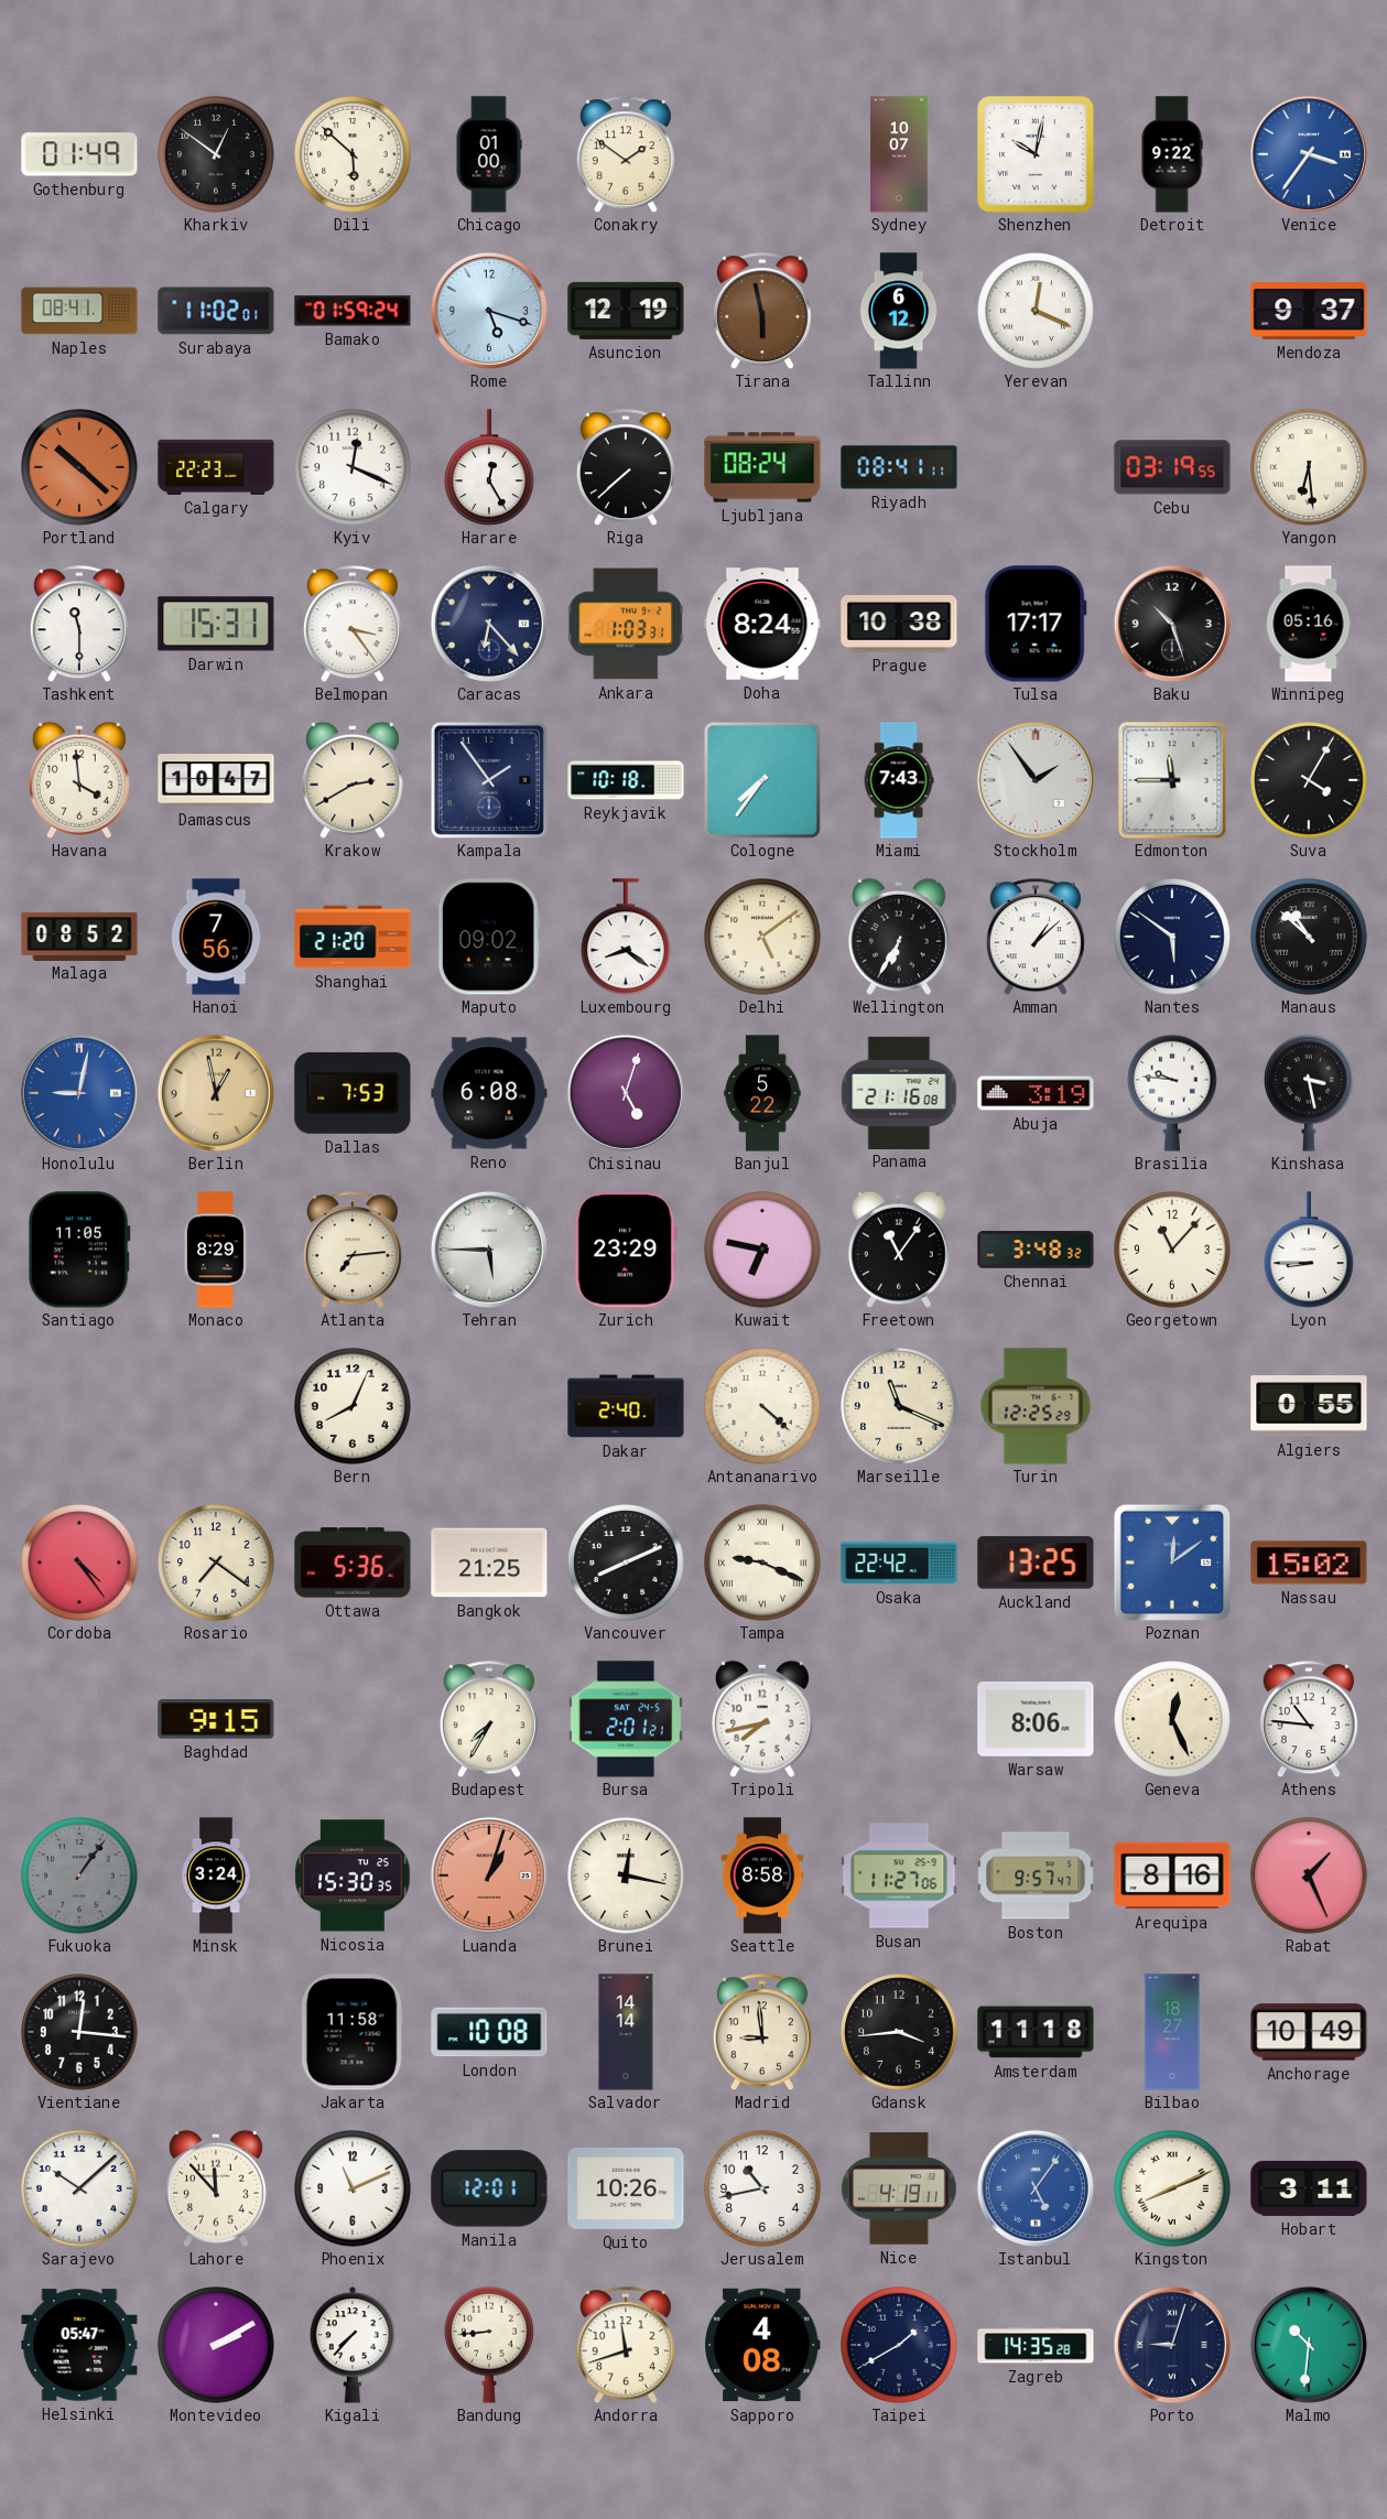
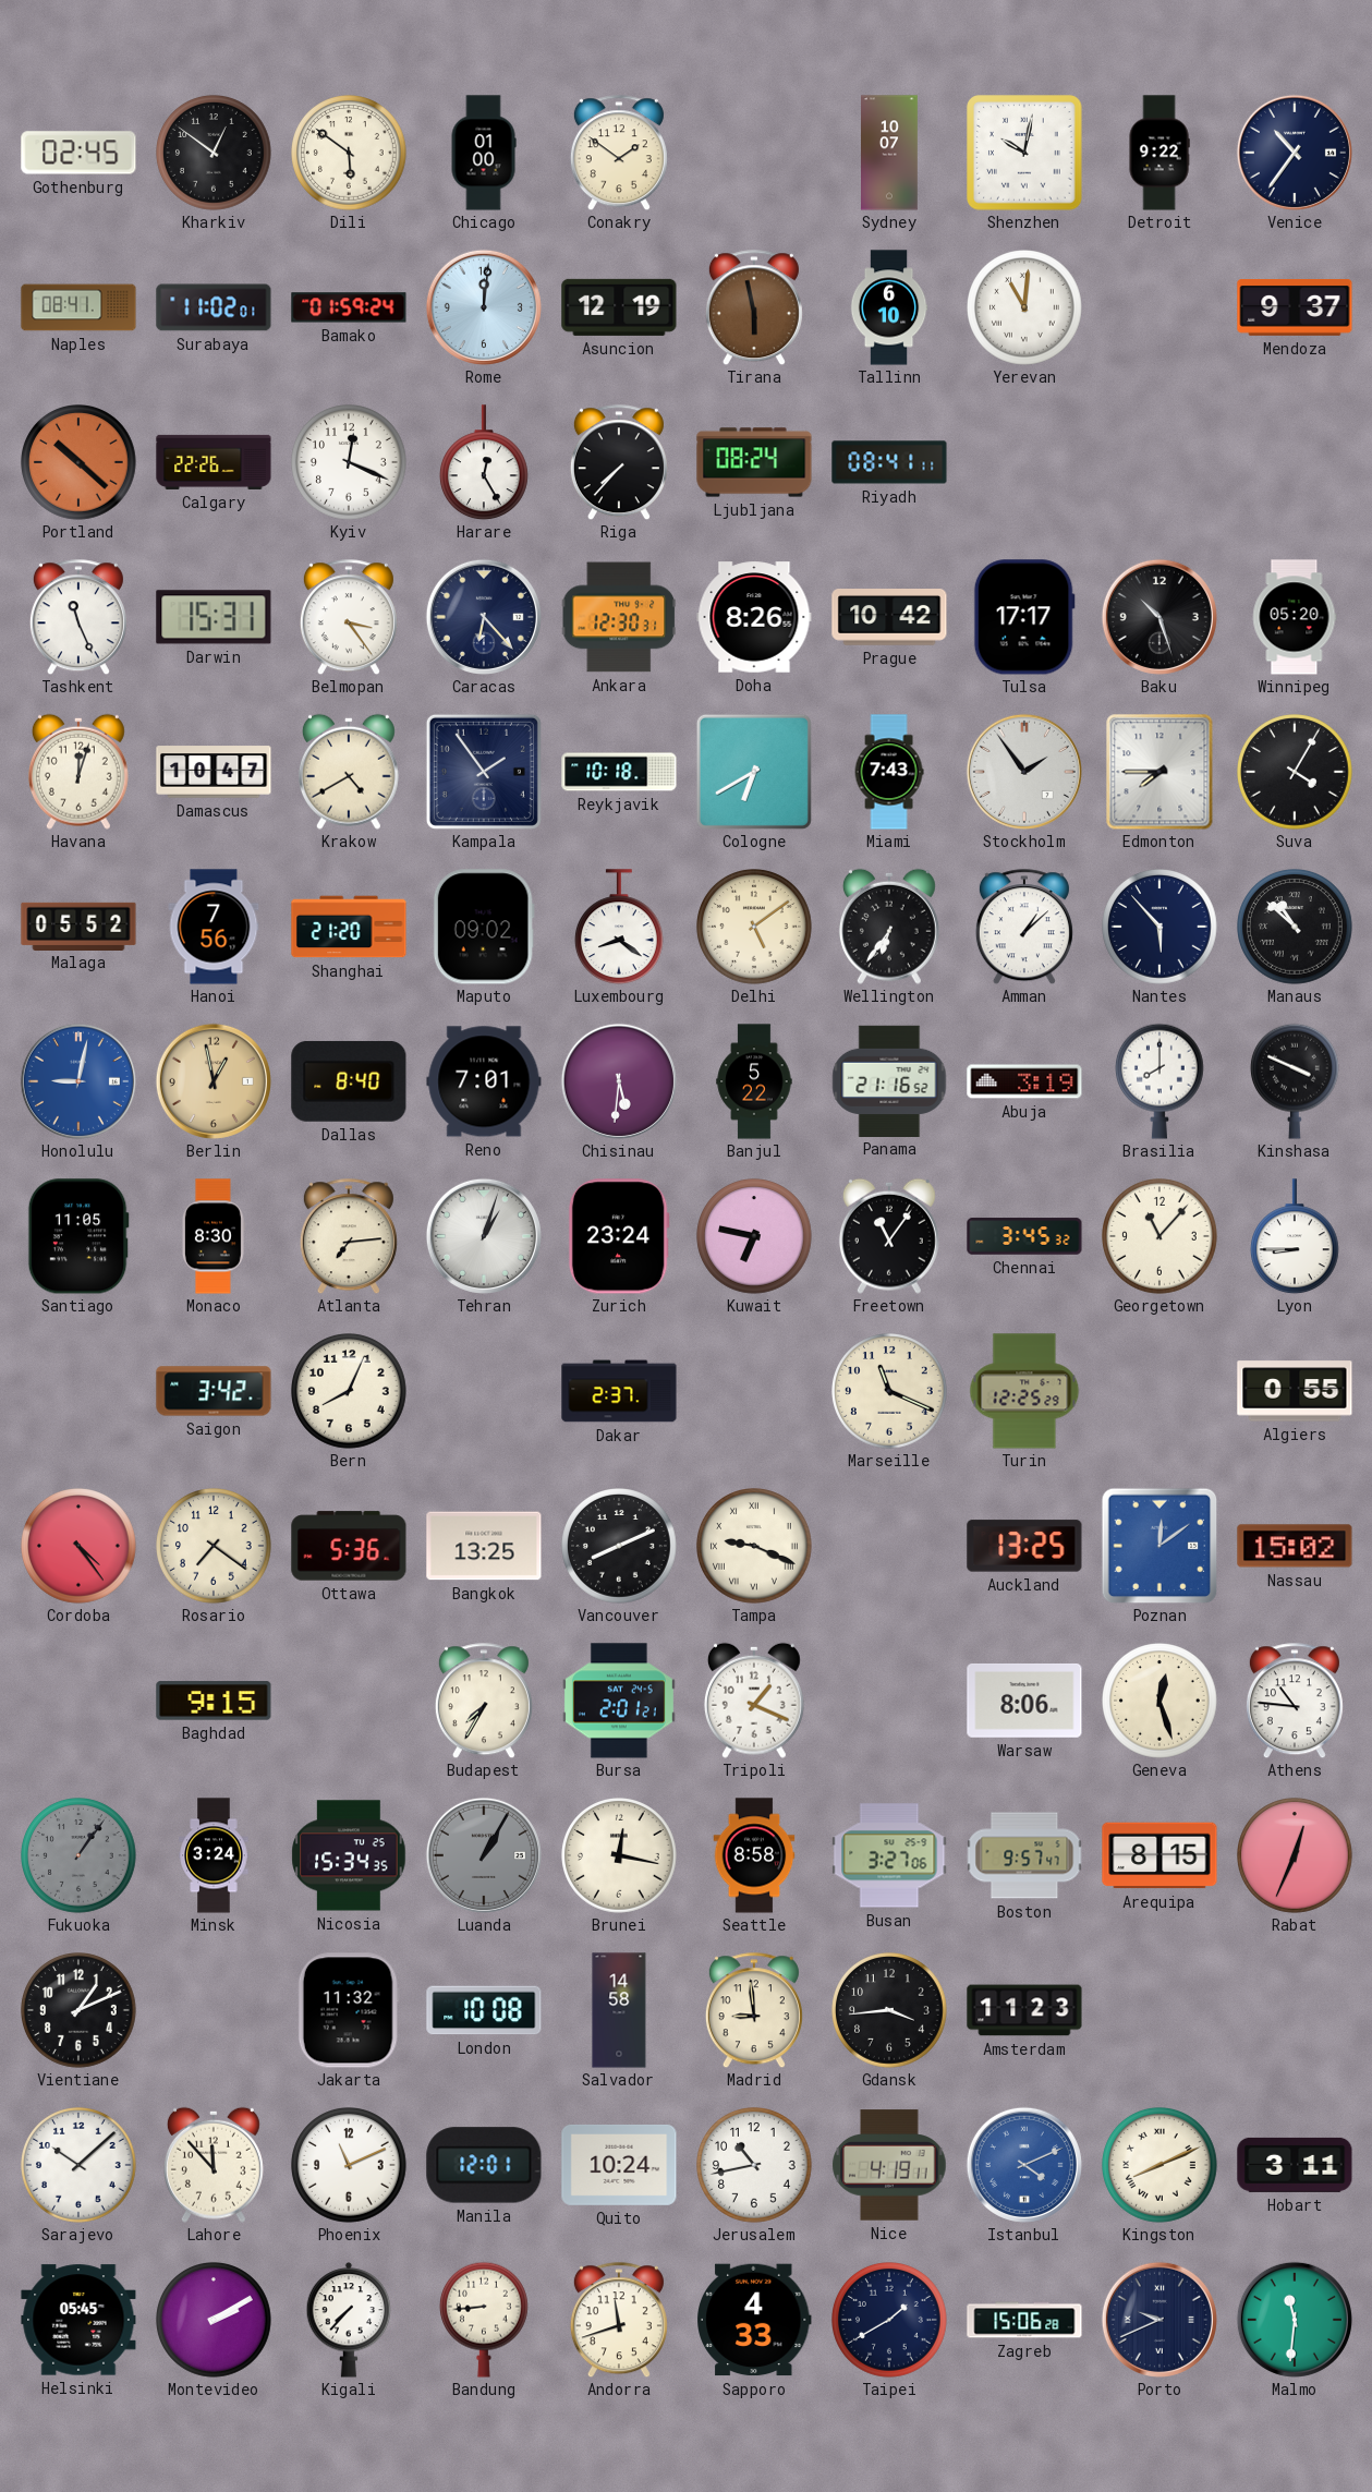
Gothenburg: 01:49 -> 02:45
Dili: 5:52 -> 5:51
Venice: 3:36 -> 10:36
Venice dial: blue -> navy
Rome: 5:18 -> 12:01
Tallinn: 6:12 -> 6:10
Yerevan: 12:19 -> 11:01
Calgary: 22:23 -> 22:26
Riga: 7:38 -> 7:37
Cebu: 03:19 -> none
Yangon: 6:29 -> none
Tashkent: 11:30 -> 11:26
Ankara: 1:03 -> 12:30
Doha: 8:24 -> 8:26
Prague: 10:38 -> 10:42
Winnipeg: 05:16 -> 05:20
Havana: 3:59 -> 12:03
Krakow: 2:40 -> 4:40
Cologne: 7:36 -> 6:40
Edmonton: 11:45 -> 7:45
Malaga: 08:52 -> 05:52
Wellington: 6:35 -> 6:36
Nantes: 5:51 -> 5:53
Dallas: 7:53 -> 8:40
Reno: 6:08 -> 7:01
Chisinau: 5:03 -> 5:31
Panama: 21:16:08 -> 21:16:52
Brasilia: 9:46 -> 8:00
Kinshasa: 3:28 -> 3:49
Monaco: 8:29 -> 8:30
Tehran: 5:45 -> 1:03
Zurich: 23:29 -> 23:24
Chennai: 3:48 -> 3:45
Saigon: none -> 3:42
Dakar: 2:40 -> 2:37
Antananarivo: 4:22 -> none
Bangkok: 21:25 -> 13:25
Osaka: 22:42 -> none
Tripoli: 7:43 -> 1:19
Geneva: 12:26 -> 12:27
Nicosia: 15:30 -> 15:34
Luanda: 1:03 -> 1:05
Luanda dial: salmon -> grey
Busan: 11:27 -> 3:27
Arequipa: 8:16 -> 8:15
Rabat: 1:26 -> 12:34
Vientiane: 12:16 -> 1:11
Jakarta: 11:58 -> 11:32
Salvador: 14:14 -> 14:58
Amsterdam: 11:18 -> 11:23
Bilbao: 18:27 -> none
Anchorage: 10:49 -> none
Quito: 10:26 -> 10:24
Istanbul: 5:06 -> 4:11
Helsinki: 05:47 -> 05:45
Sapporo: 4:08 -> 4:33
Zagreb: 14:35 -> 15:06
Porto: 9:03 -> 9:41
Malmo: 10:31 -> 11:31
